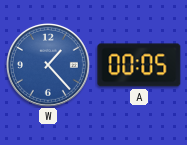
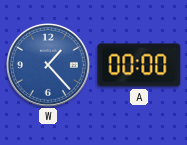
A: 00:05 -> 00:00
